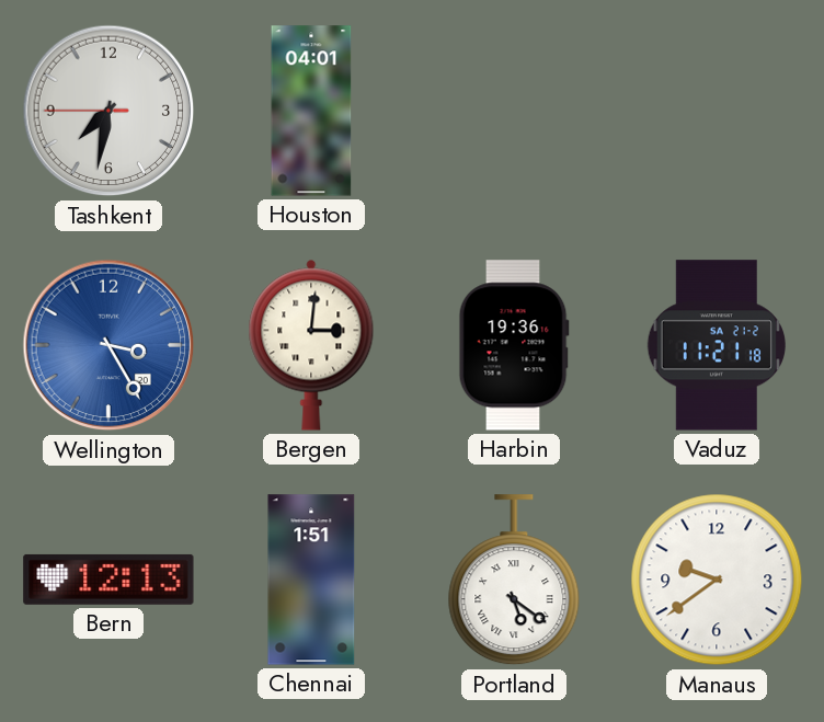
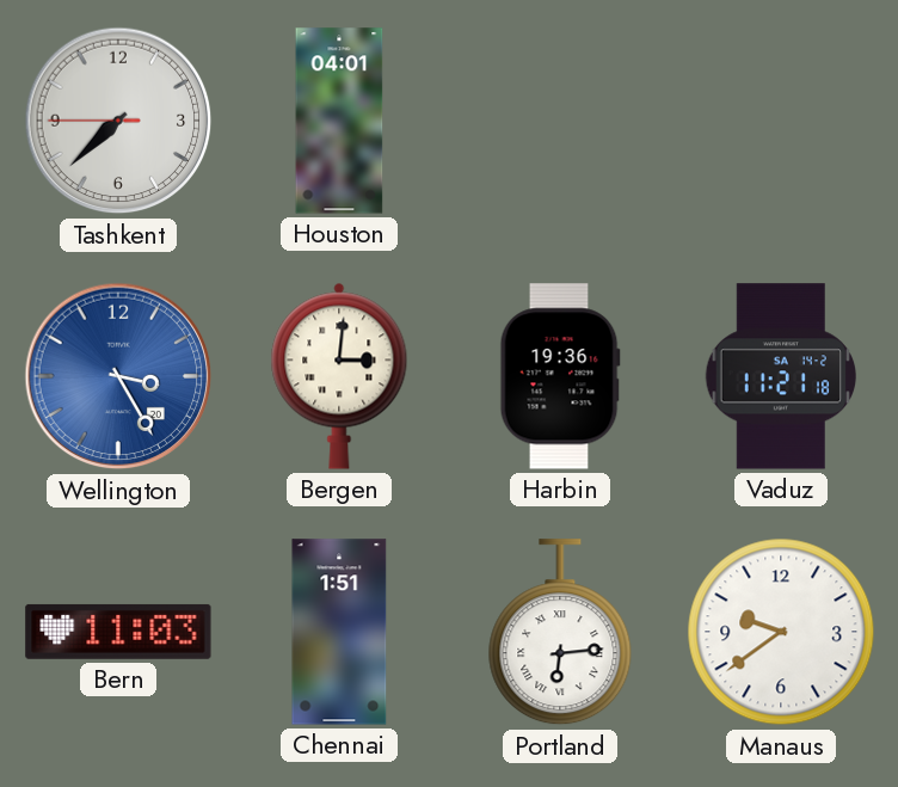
Tashkent: 7:31 -> 7:37
Vaduz date: SA 21-2 -> SA 14-2
Bern: 12:13 -> 11:03
Portland: 5:21 -> 6:14
